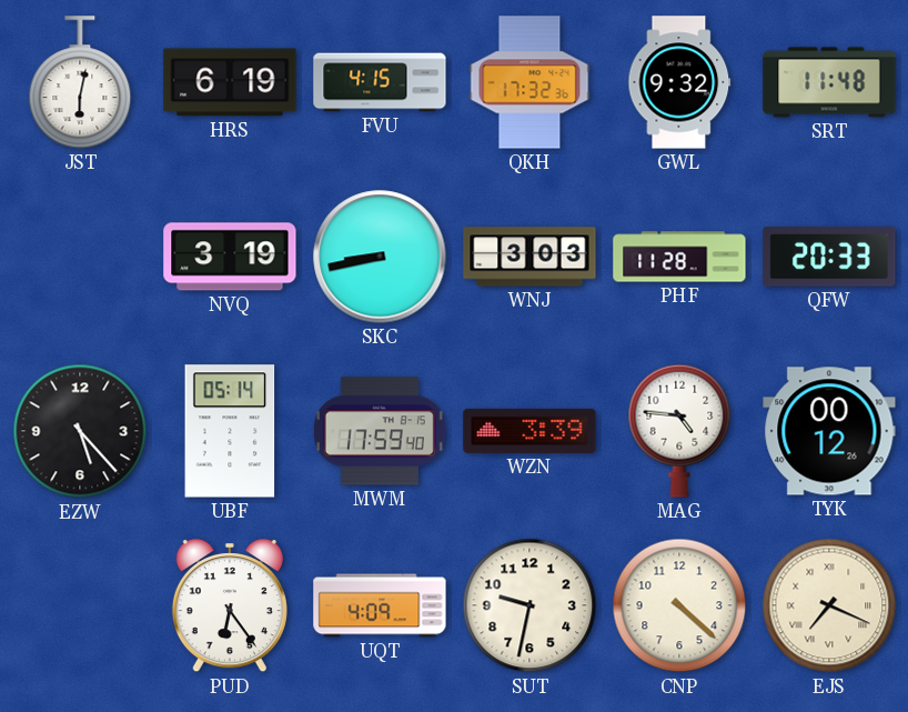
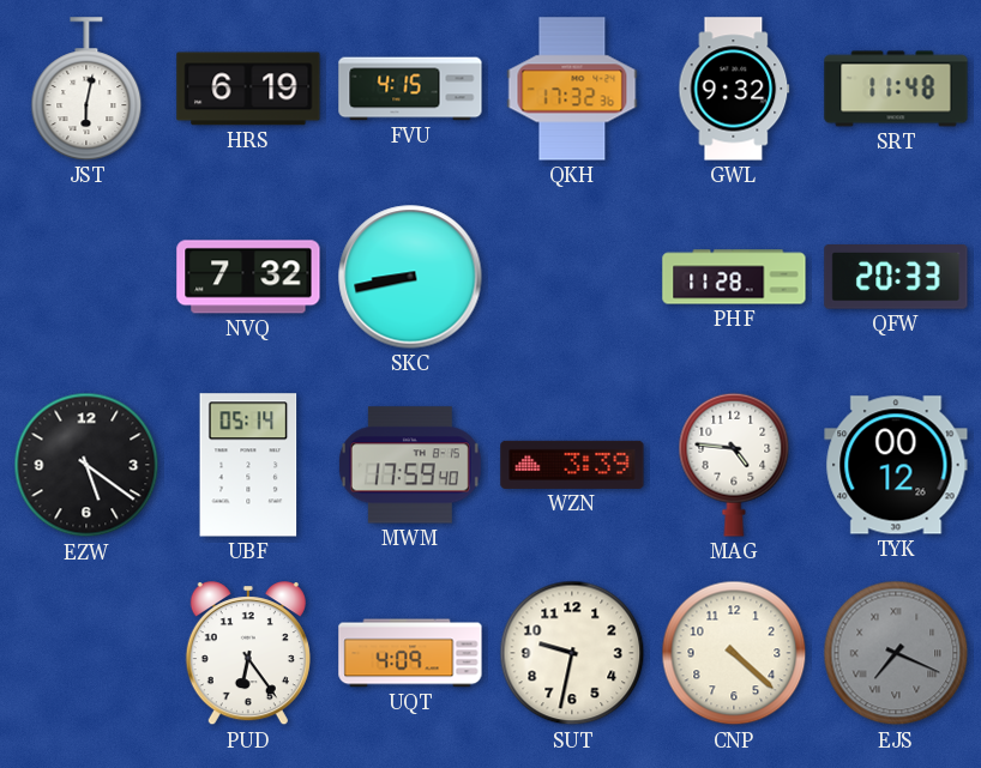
NVQ: 3:19 -> 7:32
WNJ: 3:03 -> none
EZW: 5:23 -> 5:21
EJS dial: cream -> grey
